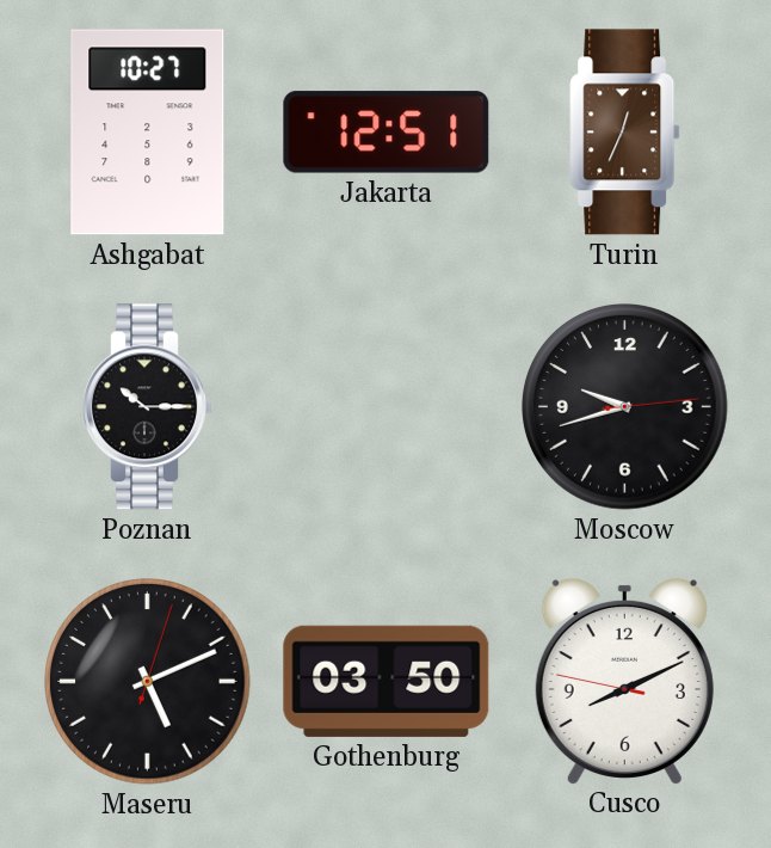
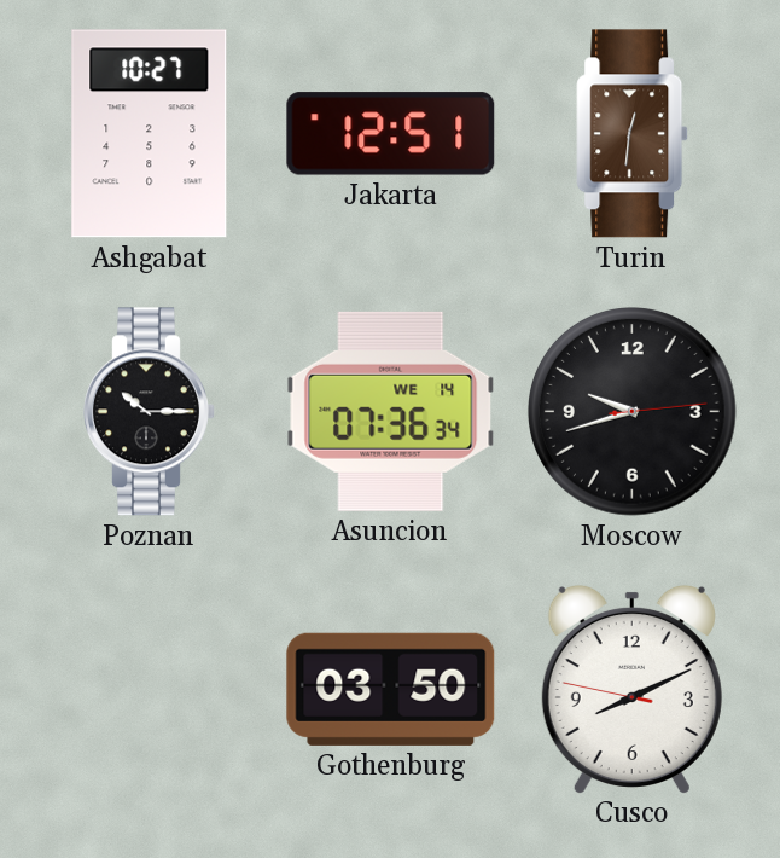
Turin: 12:34 -> 12:31
Asuncion: none -> 07:36
Maseru: 5:11 -> none
